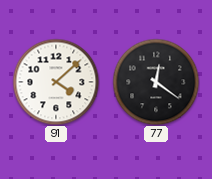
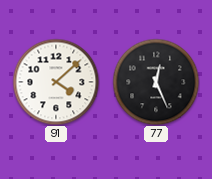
77: 12:21 -> 12:26
